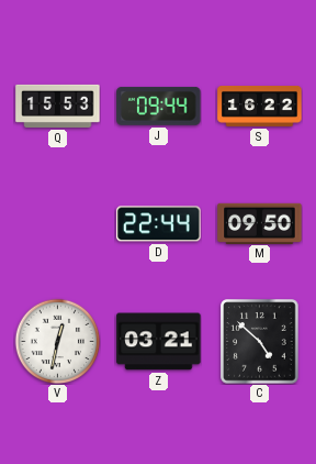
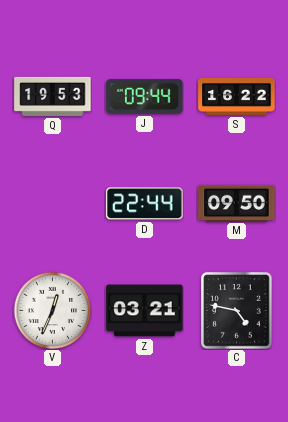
Q: 15:53 -> 19:53
V: 12:32 -> 12:34
C: 4:52 -> 4:47
